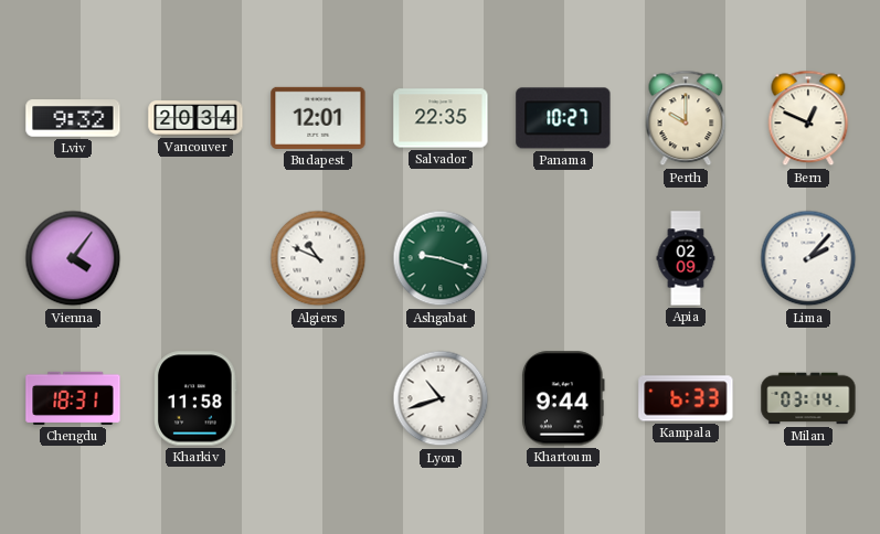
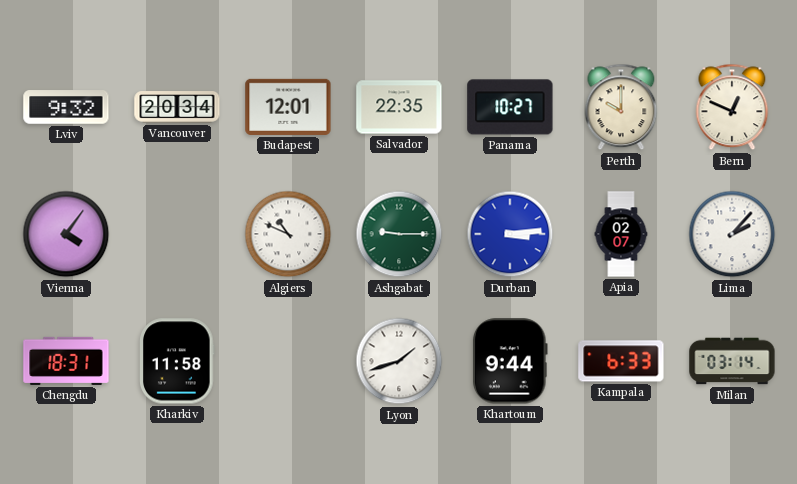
Ashgabat: 9:18 -> 9:15
Durban: none -> 3:14
Apia: 02:09 -> 02:07
Lyon: 10:42 -> 1:42
